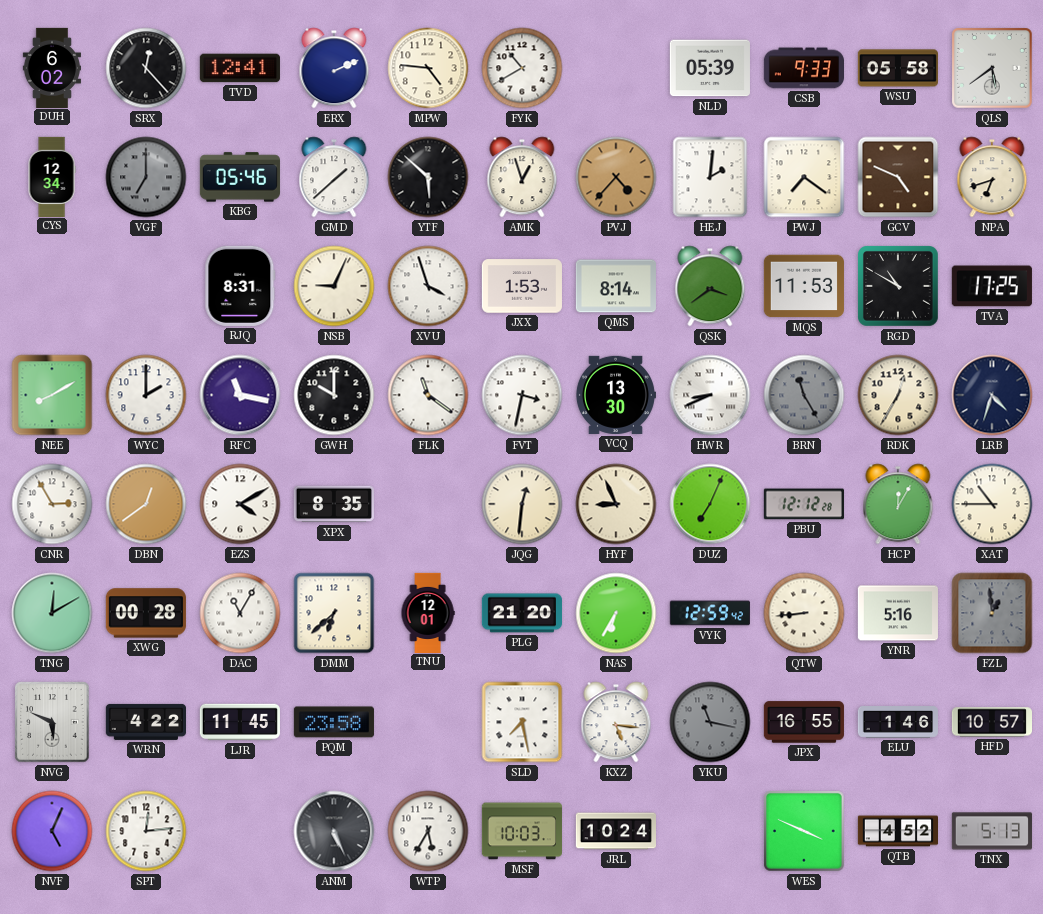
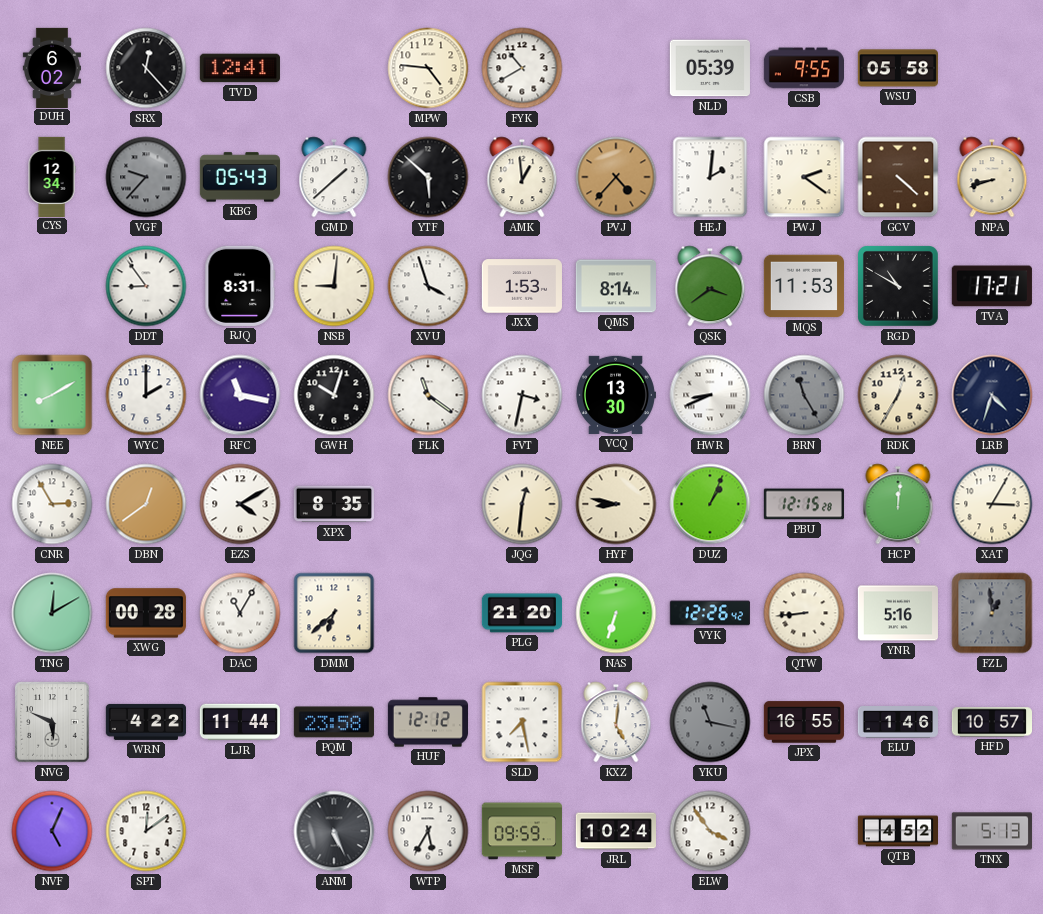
ERX: 2:11 -> none
CSB: 9:33 -> 9:55
QLS: 5:39 -> none
VGF: 7:00 -> 9:37
KBG: 05:46 -> 05:43
AMK: 12:57 -> 12:59
PWJ: 7:21 -> 2:21
GCV: 4:49 -> 4:22
NPA: 6:42 -> 8:42
DDT: none -> 8:54
NSB: 9:04 -> 9:01
TVA: 17:25 -> 17:21
GWH: 10:00 -> 10:03
HYF: 8:56 -> 8:47
DUZ: 7:04 -> 1:04
PBU: 12:12 -> 12:15
HCP: 12:05 -> 12:01
XAT: 10:45 -> 3:05
TNU: 12:01 -> none
NAS: 6:35 -> 6:33
VYK: 12:59 -> 12:26
LJR: 11:45 -> 11:44
HUF: none -> 12:12
KXZ: 5:16 -> 5:01
SPT: 12:14 -> 12:09
MSF: 10:03 -> 09:59
ELW: none -> 3:54
WES: 3:49 -> none
